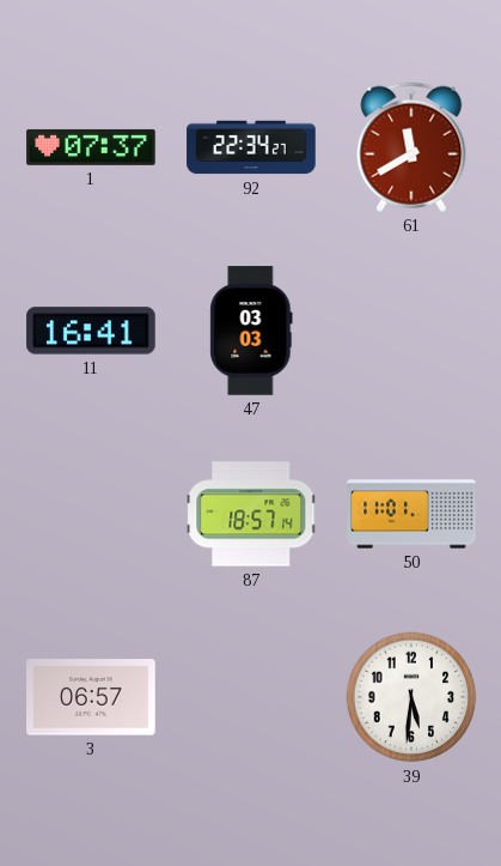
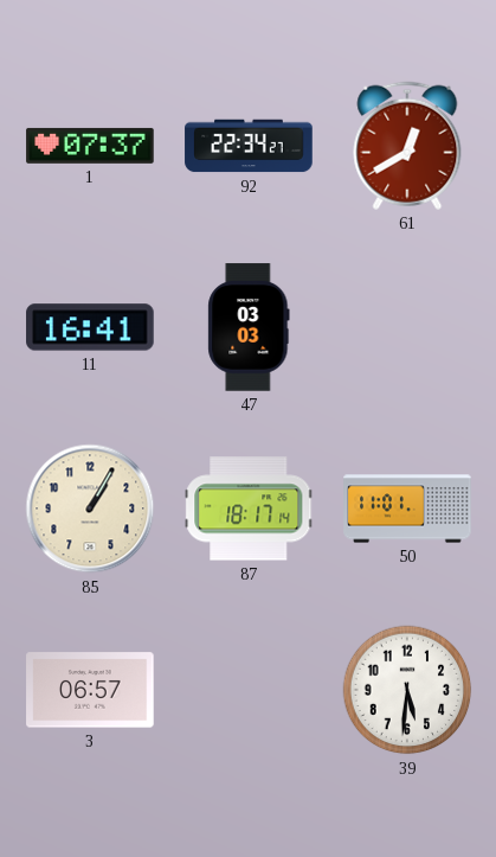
61: 11:40 -> 12:40
85: none -> 1:05
87: 18:57 -> 18:17
